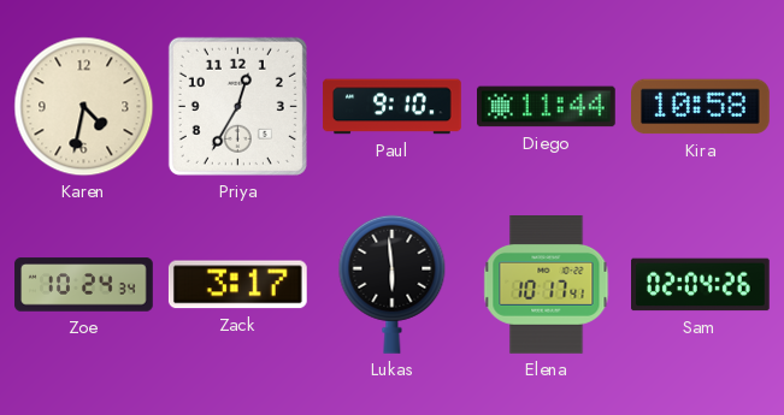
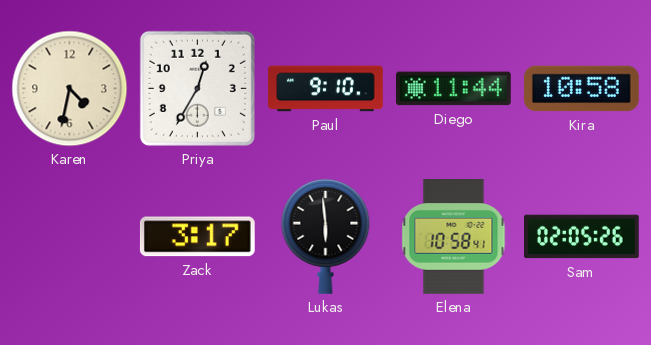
Zoe: 10:24 -> none
Elena: 10:17 -> 10:58
Sam: 02:04 -> 02:05
